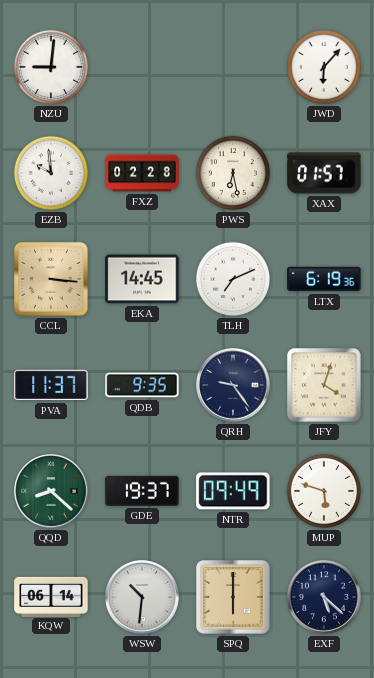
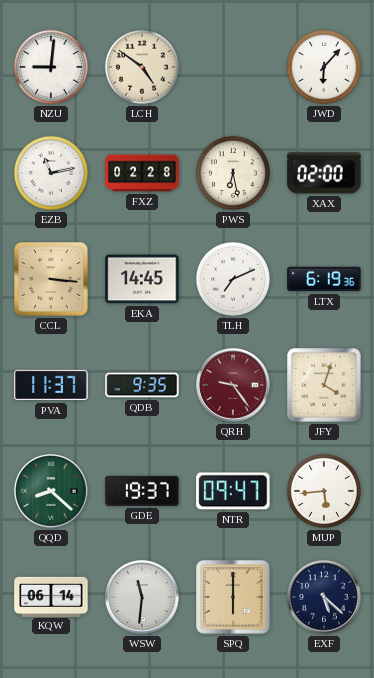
LCH: none -> 4:51
EZB: 9:59 -> 11:13
XAX: 01:57 -> 02:00
QRH dial: navy -> burgundy
NTR: 09:49 -> 09:47
MUP: 5:48 -> 5:44
WSW: 10:31 -> 11:31
